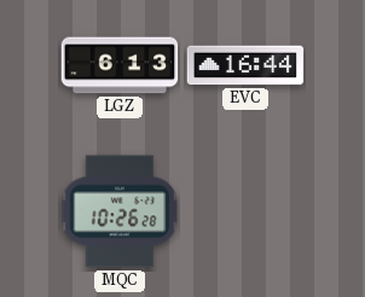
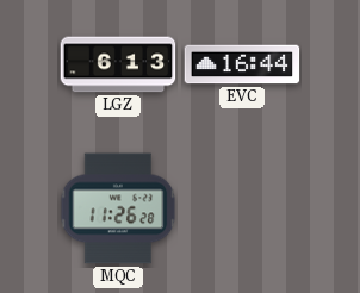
MQC: 10:26 -> 11:26
